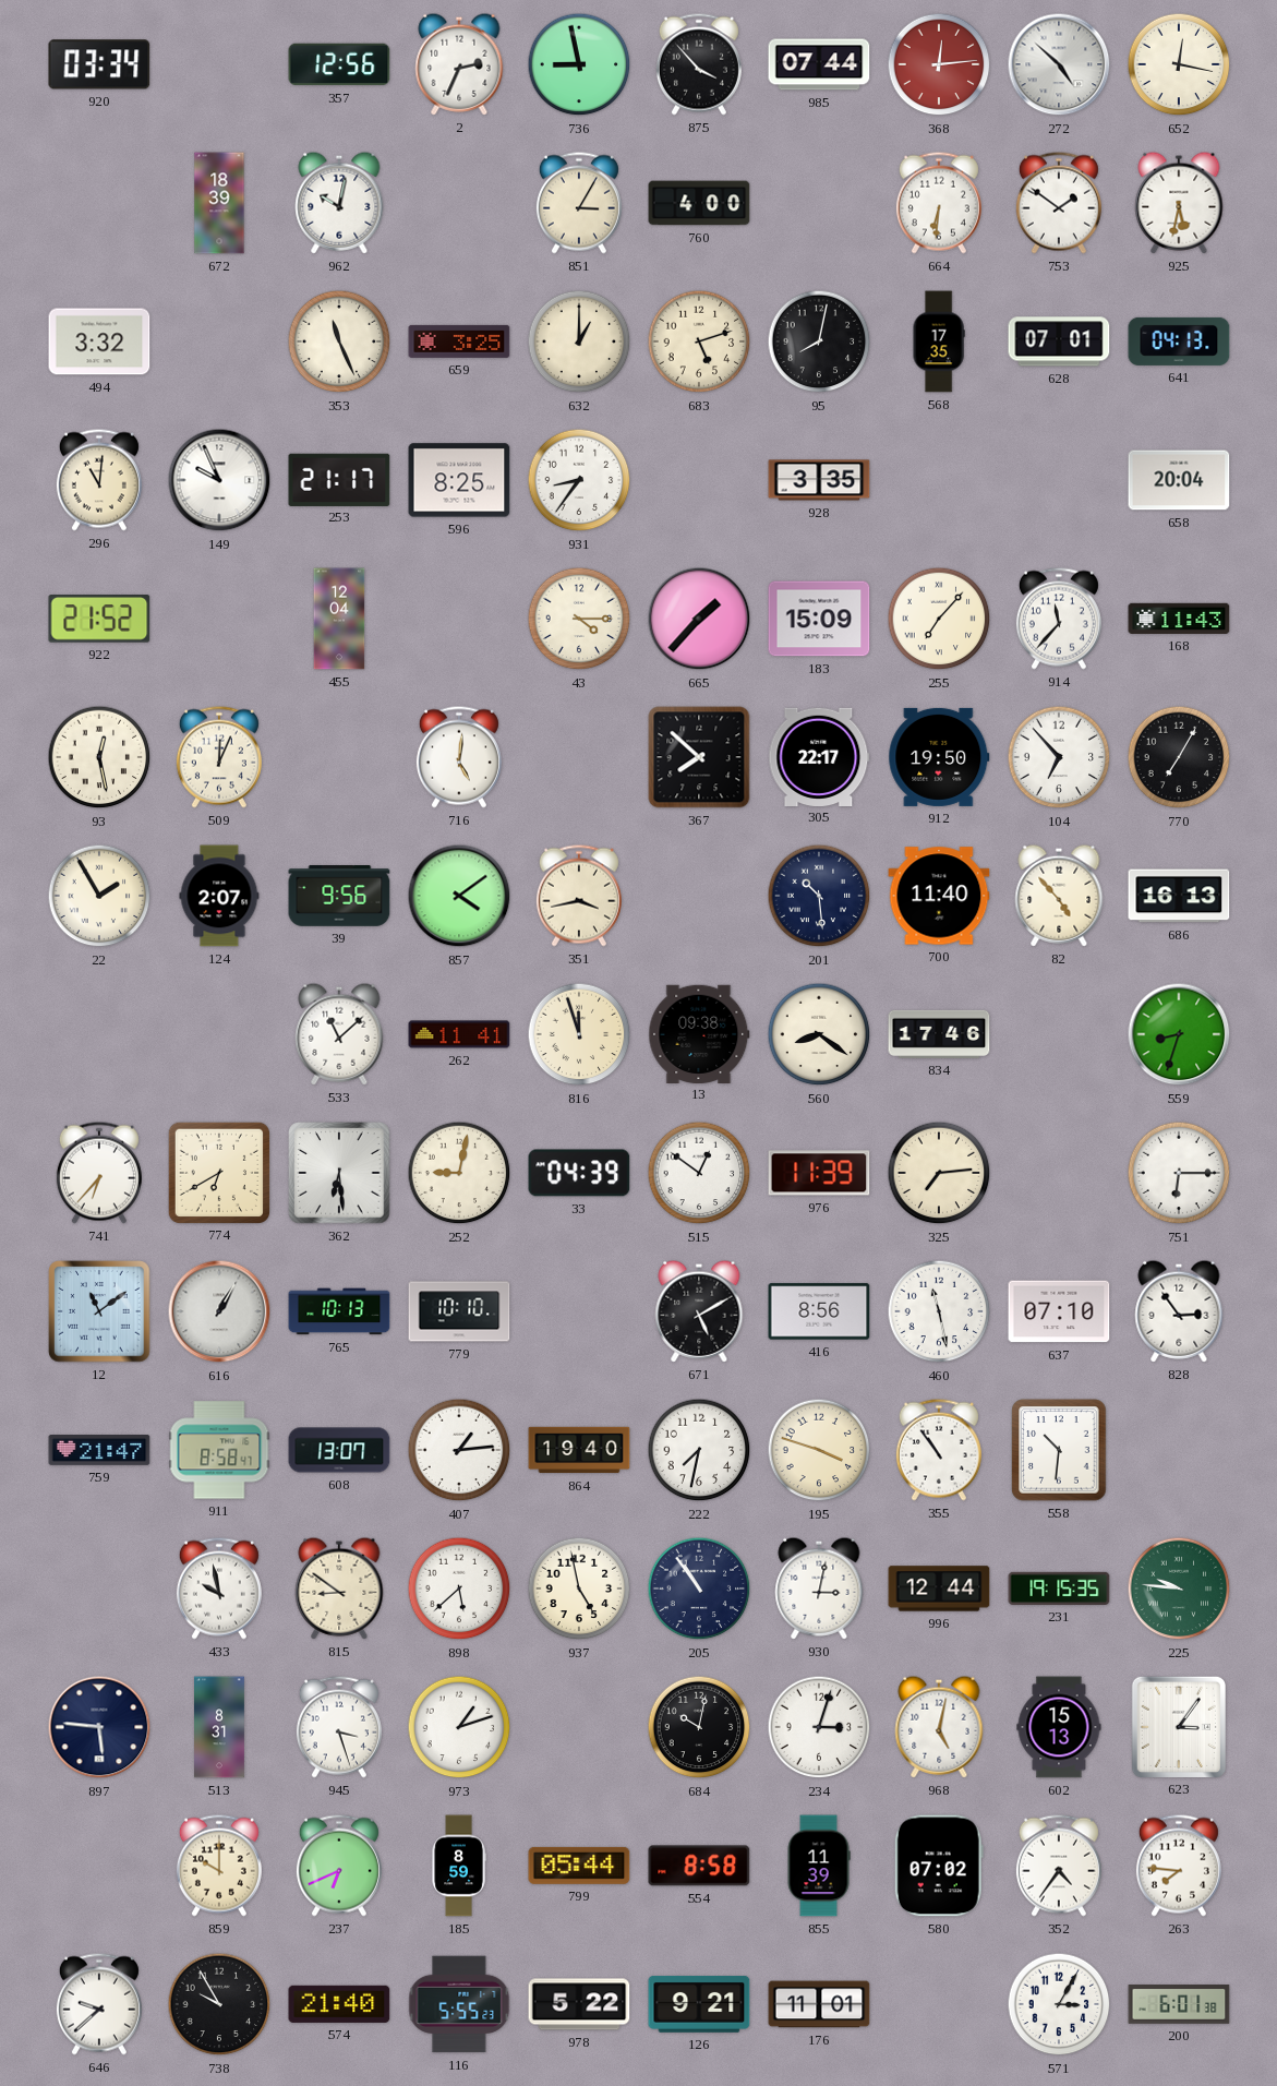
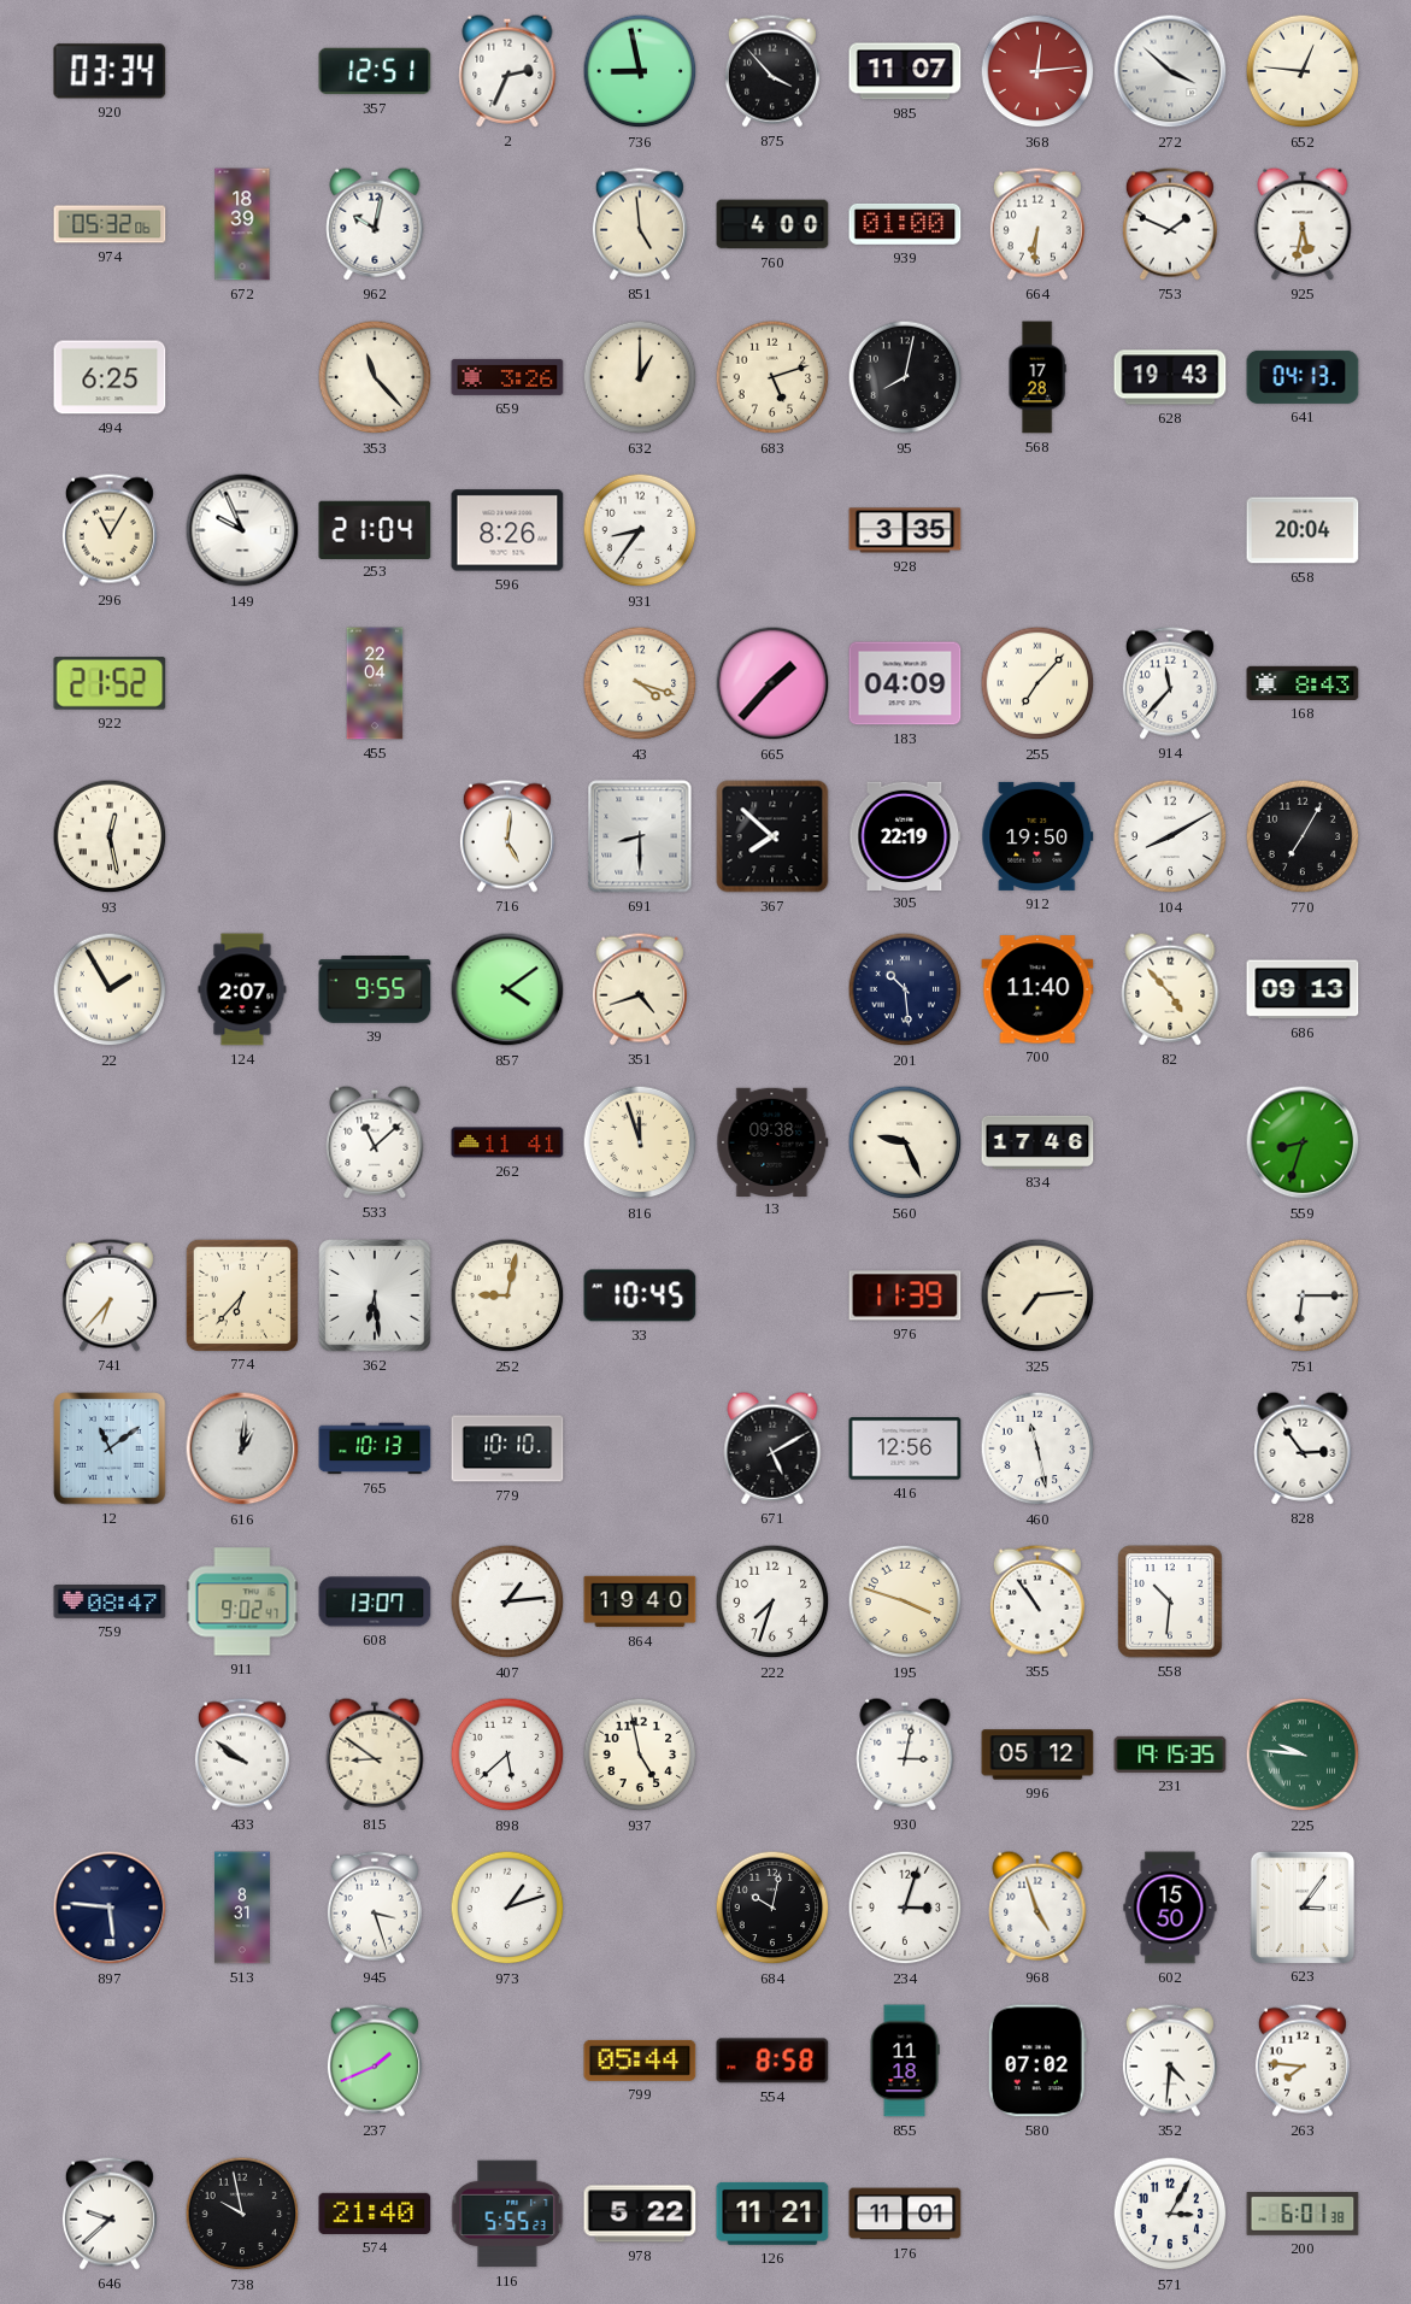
357: 12:56 -> 12:51
985: 07:44 -> 11:07
272: 4:52 -> 3:52
652: 12:17 -> 12:46
974: none -> 05:32
851: 3:05 -> 4:59
939: none -> 01:00
753: 1:51 -> 1:49
494: 3:32 -> 6:25
353: 11:26 -> 11:23
659: 3:25 -> 3:26
568: 17:35 -> 17:28
628: 07:01 -> 19:43
296: 11:01 -> 11:05
253: 21:17 -> 21:04
596: 8:25 -> 8:26
455: 12:04 -> 22:04
43: 4:15 -> 4:18
183: 15:09 -> 04:09
168: 11:43 -> 8:43
509: 12:04 -> none
691: none -> 8:30
305: 22:17 -> 22:19
104: 6:53 -> 8:10
39: 9:56 -> 9:55
351: 3:43 -> 4:42
686: 16:13 -> 09:13
560: 8:21 -> 9:26
774: 6:40 -> 6:37
33: 04:39 -> 10:45
515: 12:51 -> none
616: 1:05 -> 1:01
416: 8:56 -> 12:56
637: 07:10 -> none
759: 21:47 -> 08:47
911: 8:58 -> 9:02
222: 7:32 -> 7:33
433: 9:58 -> 9:51
205: 10:54 -> none
996: 12:44 -> 05:12
968: 5:02 -> 4:57
602: 15:13 -> 15:50
859: 10:00 -> none
237: 6:41 -> 1:41
185: 8:59 -> none
855: 11:39 -> 11:18
352: 4:36 -> 4:31
738: 9:55 -> 9:58
126: 9:21 -> 11:21
